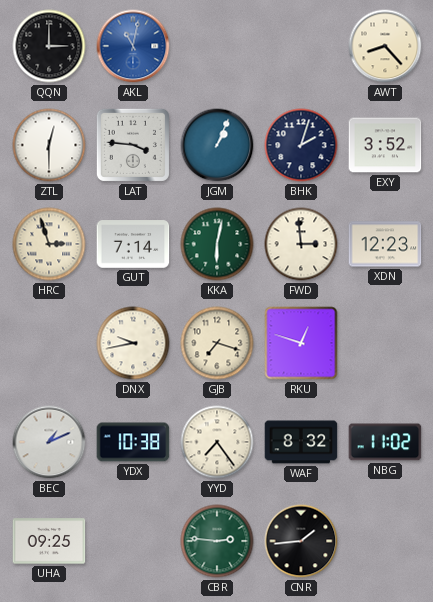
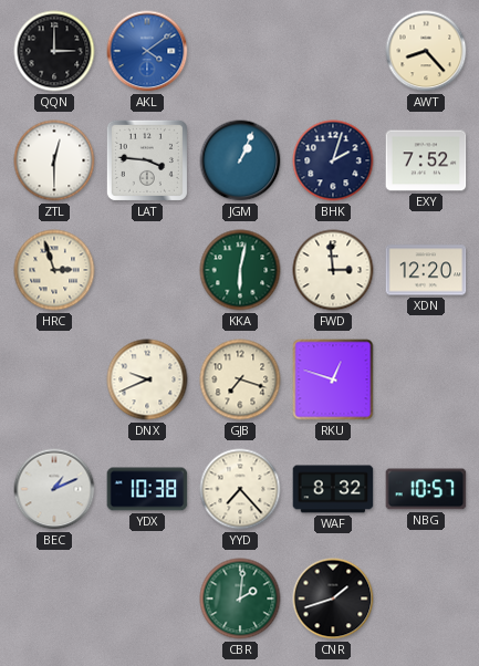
AKL: 11:02 -> 4:09
EXY: 3:52 -> 7:52
GUT: 7:14 -> none
XDN: 12:23 -> 12:20
DNX: 9:43 -> 9:41
YYD: 7:24 -> 7:23
NBG: 11:02 -> 10:57
UHA: 09:25 -> none
CBR: 2:46 -> 2:01
CNR: 1:44 -> 1:42
